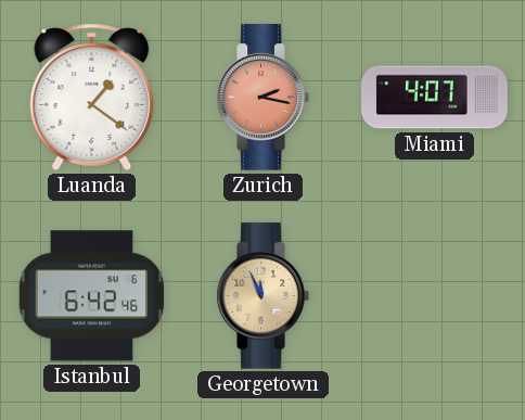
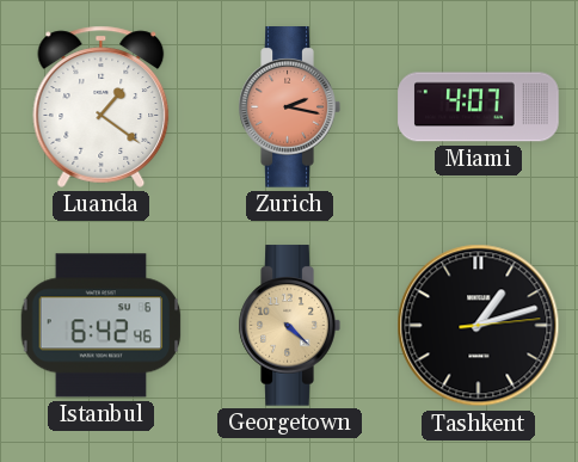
Georgetown: 11:56 -> 4:22
Tashkent: none -> 1:12
